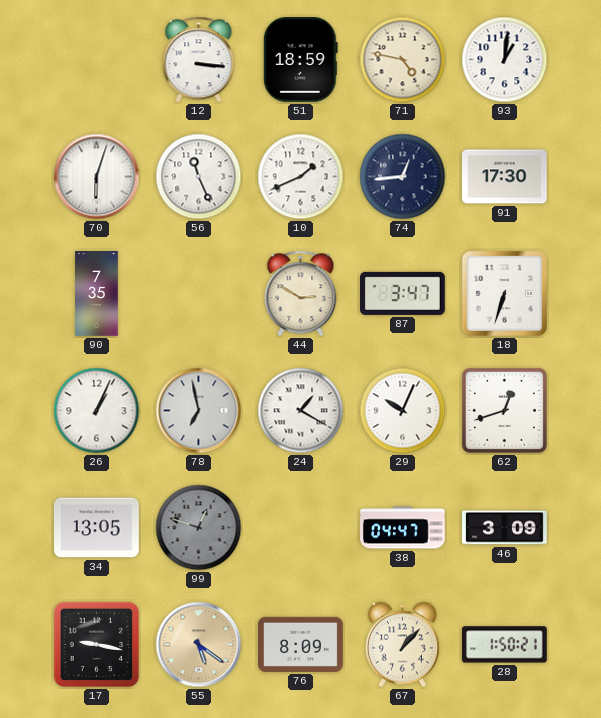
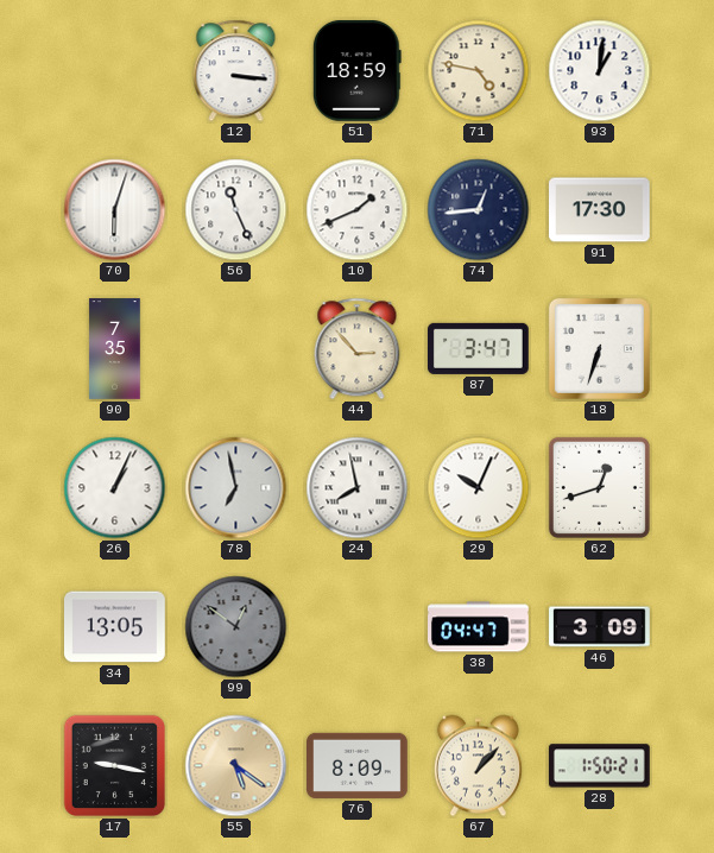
44: 2:50 -> 2:53
24: 1:20 -> 7:58
99: 12:48 -> 12:51
